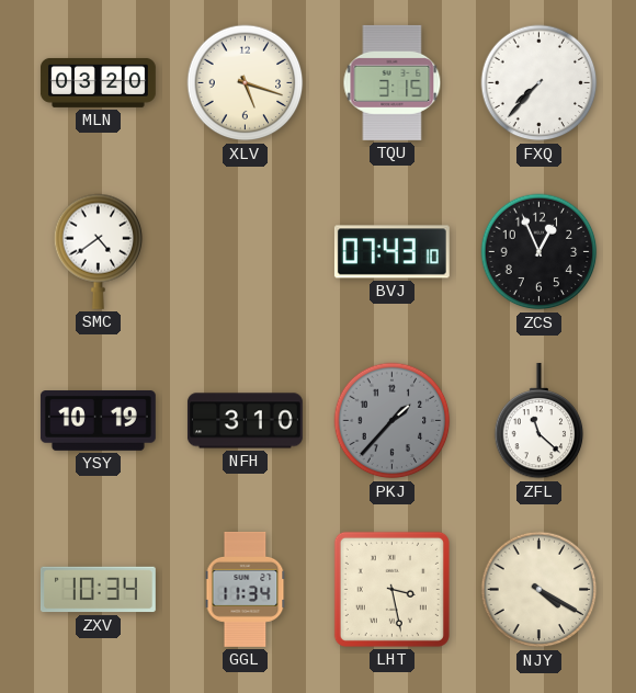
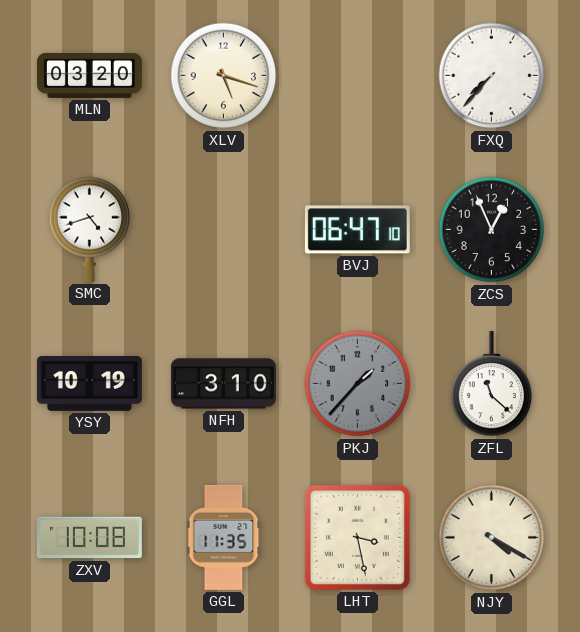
TQU: 3:15 -> none
SMC: 4:39 -> 4:42
BVJ: 07:43 -> 06:47
ZXV: 10:34 -> 10:08
GGL: 11:34 -> 11:35
